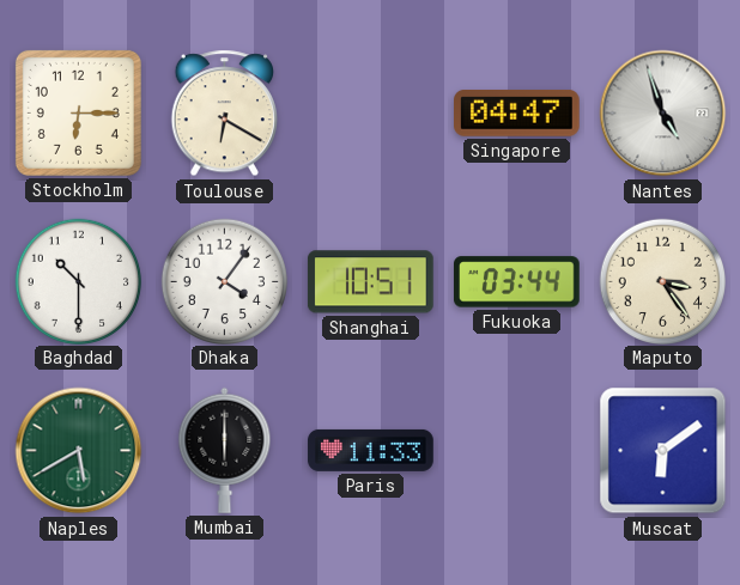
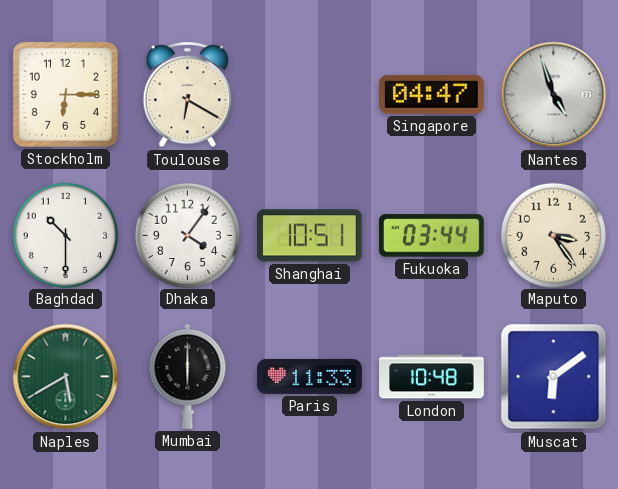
London: none -> 10:48
